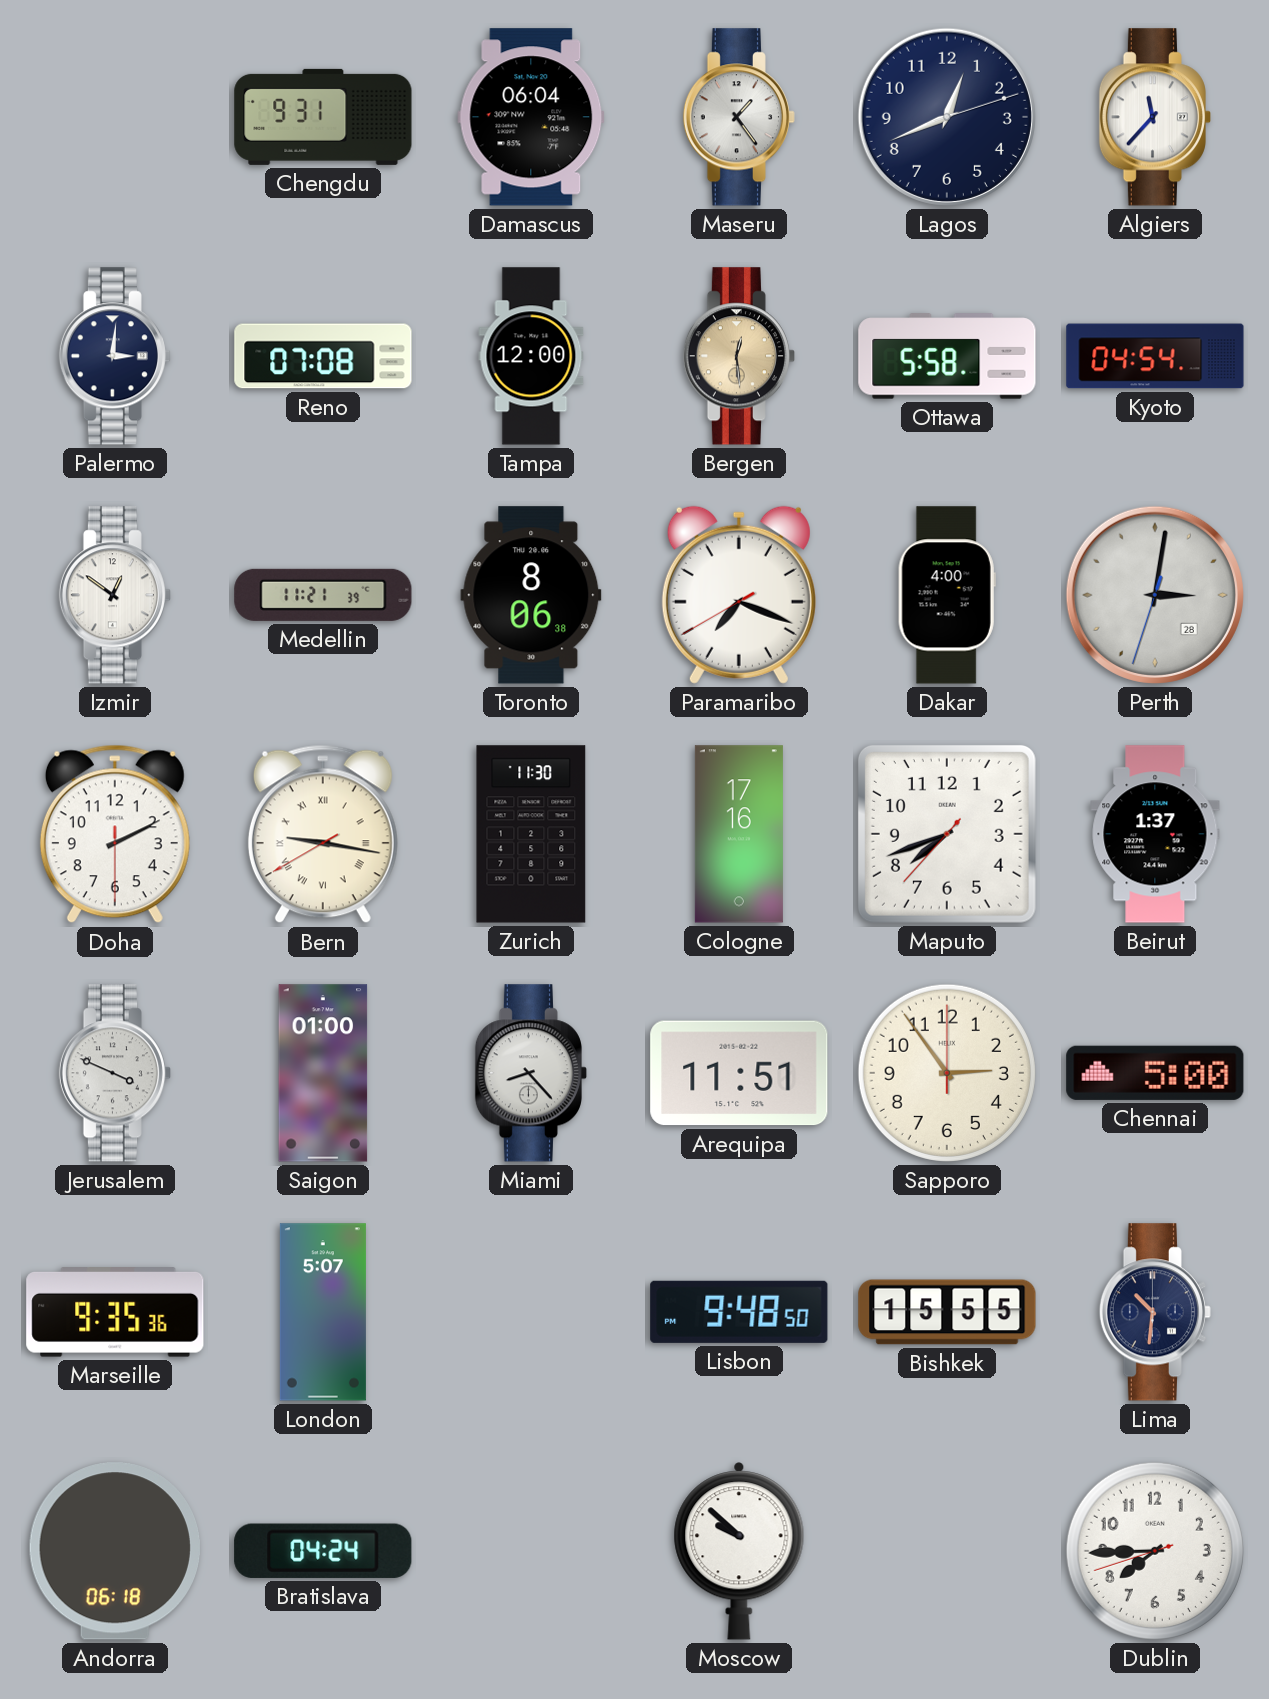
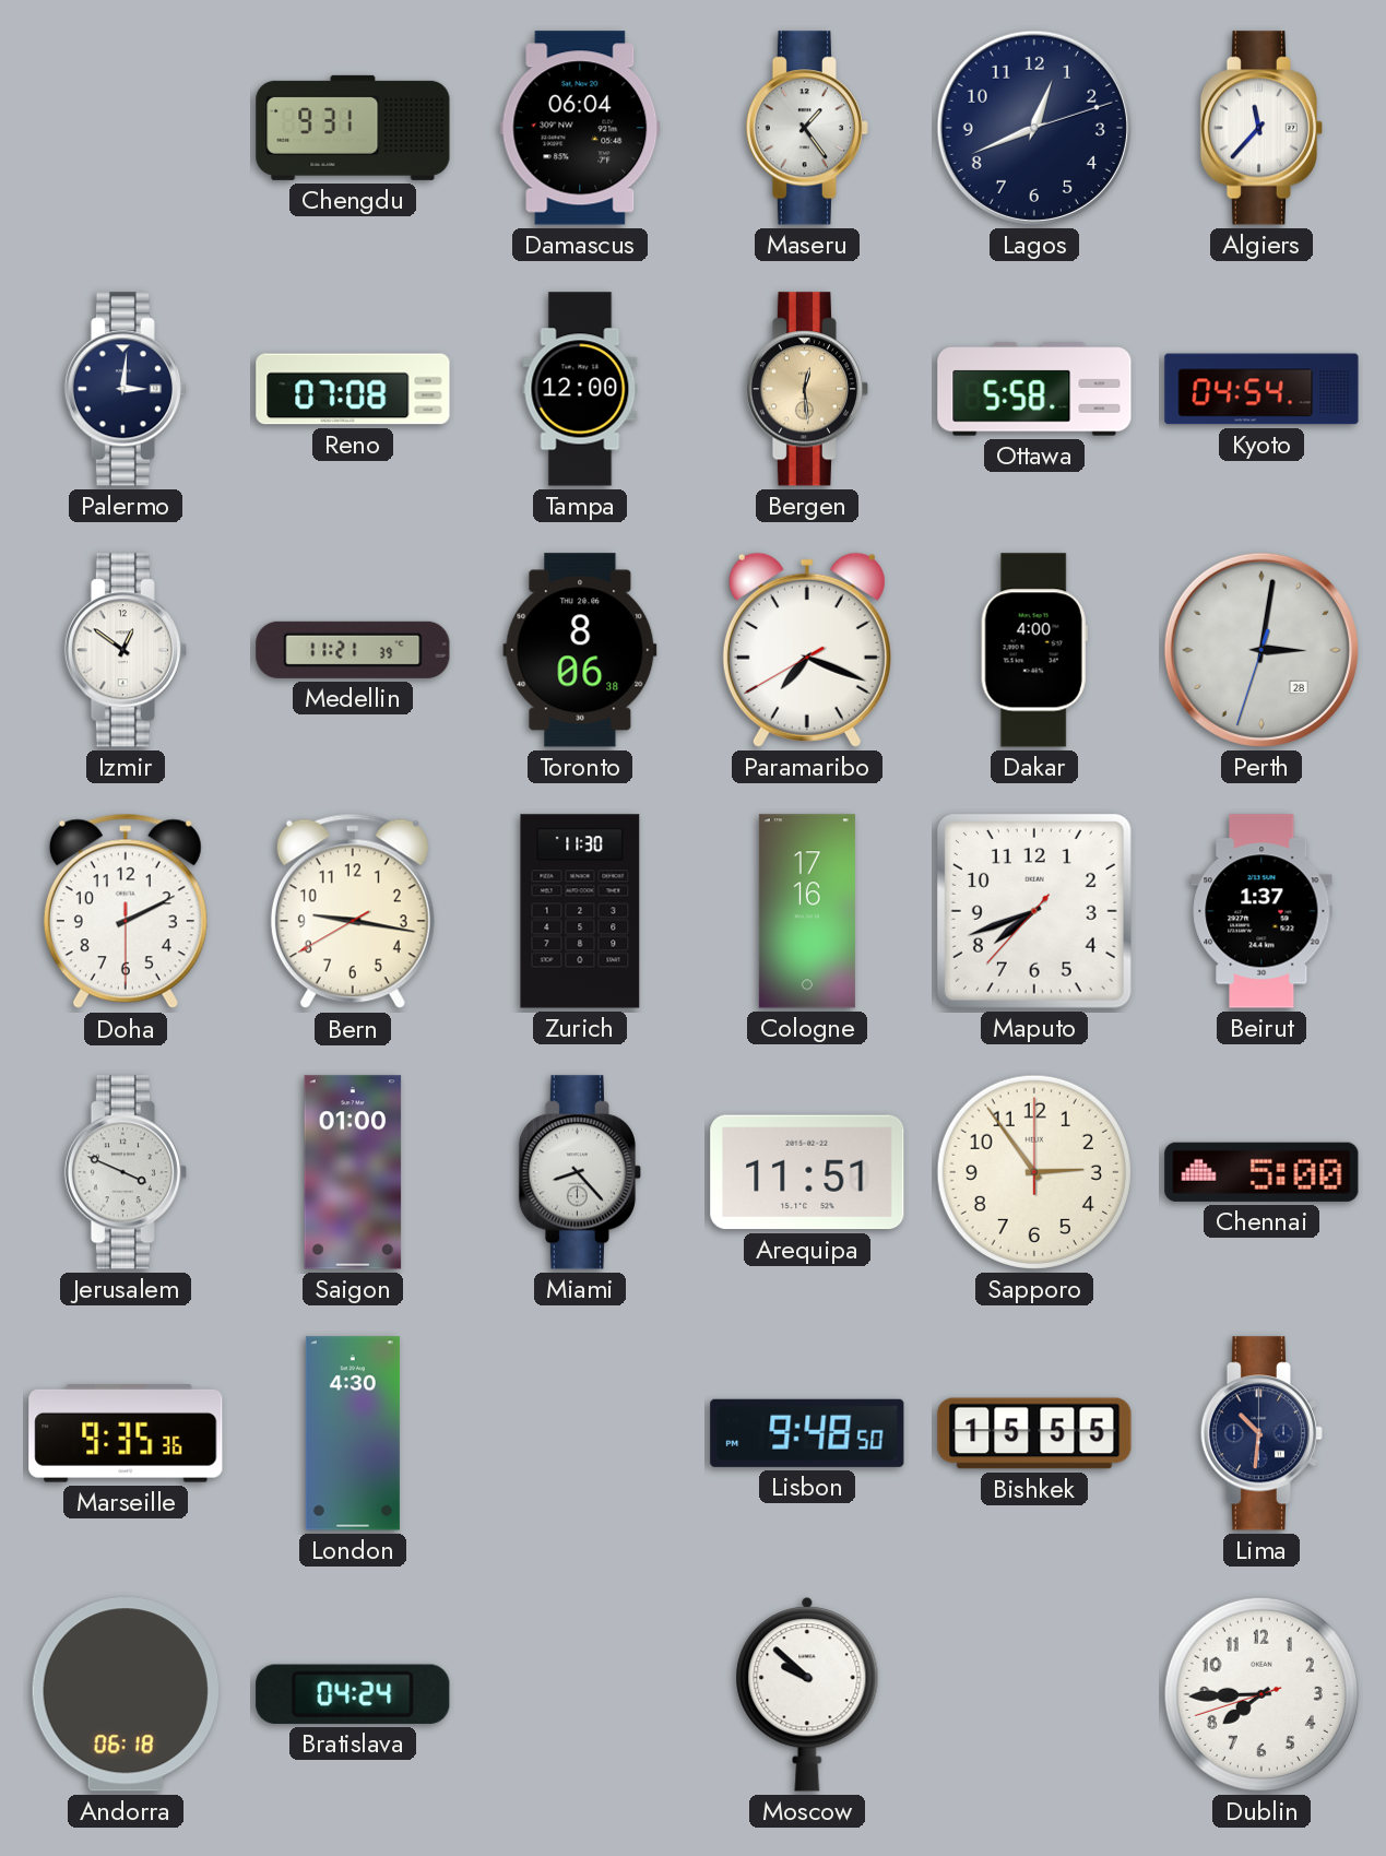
Bern numerals: Roman -> Arabic
London: 5:07 -> 4:30
